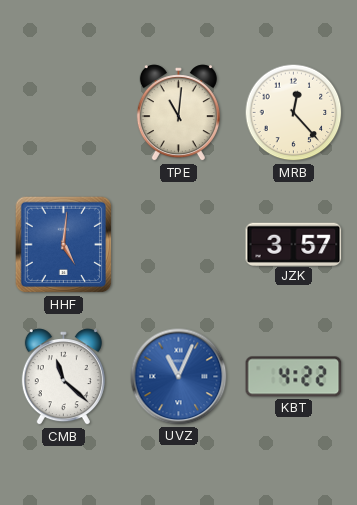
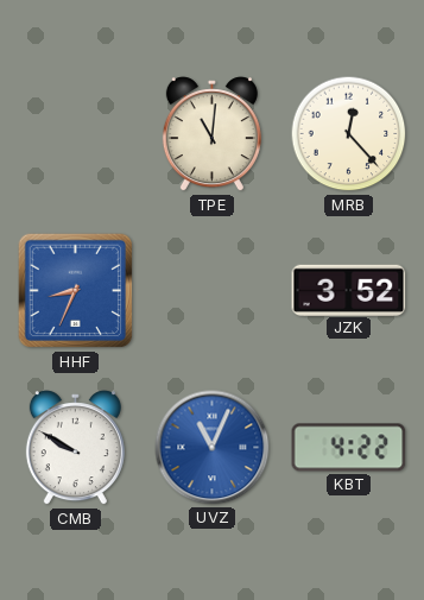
HHF: 5:01 -> 8:34
JZK: 3:57 -> 3:52
CMB: 11:22 -> 9:50
